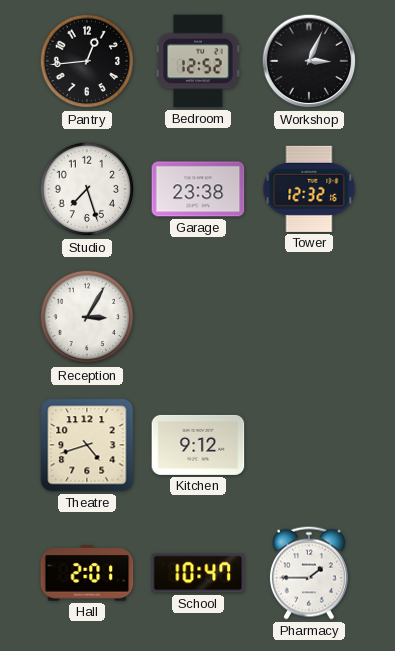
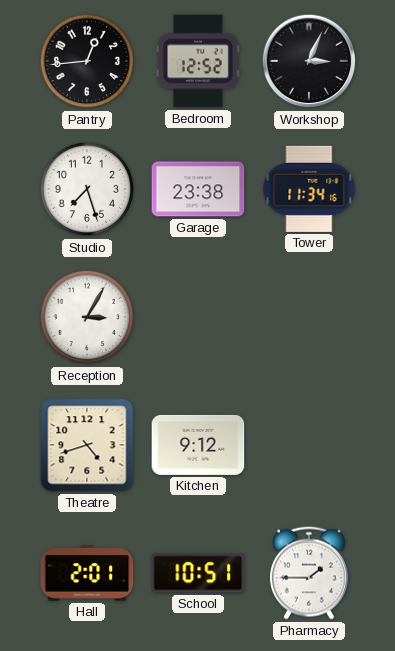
Tower: 12:32 -> 11:34
School: 10:47 -> 10:51
